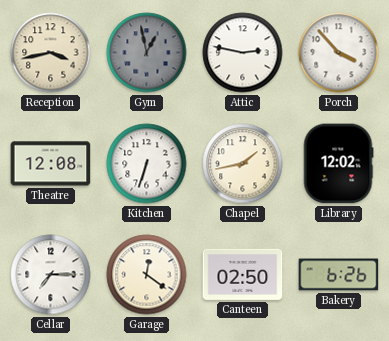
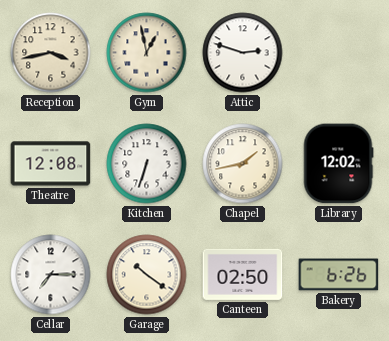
Gym dial: grey -> cream
Attic: 2:47 -> 2:48
Porch: 3:53 -> none
Garage: 12:21 -> 10:21
